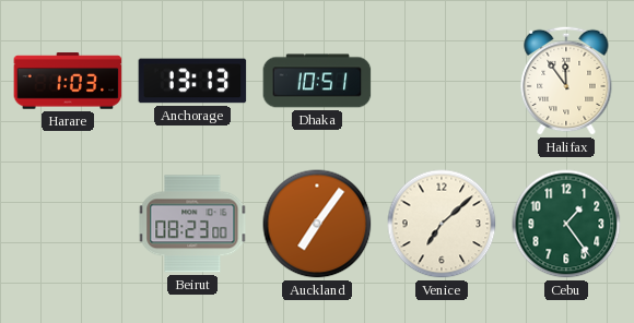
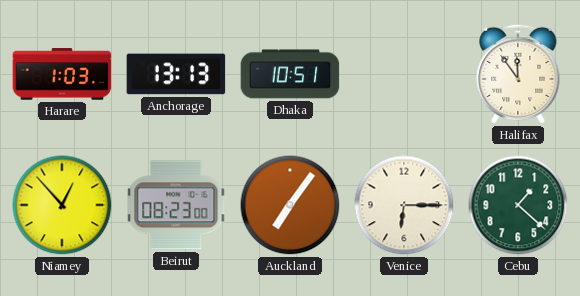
Niamey: none -> 12:53
Venice: 7:08 -> 6:15
Cebu: 1:24 -> 1:22
